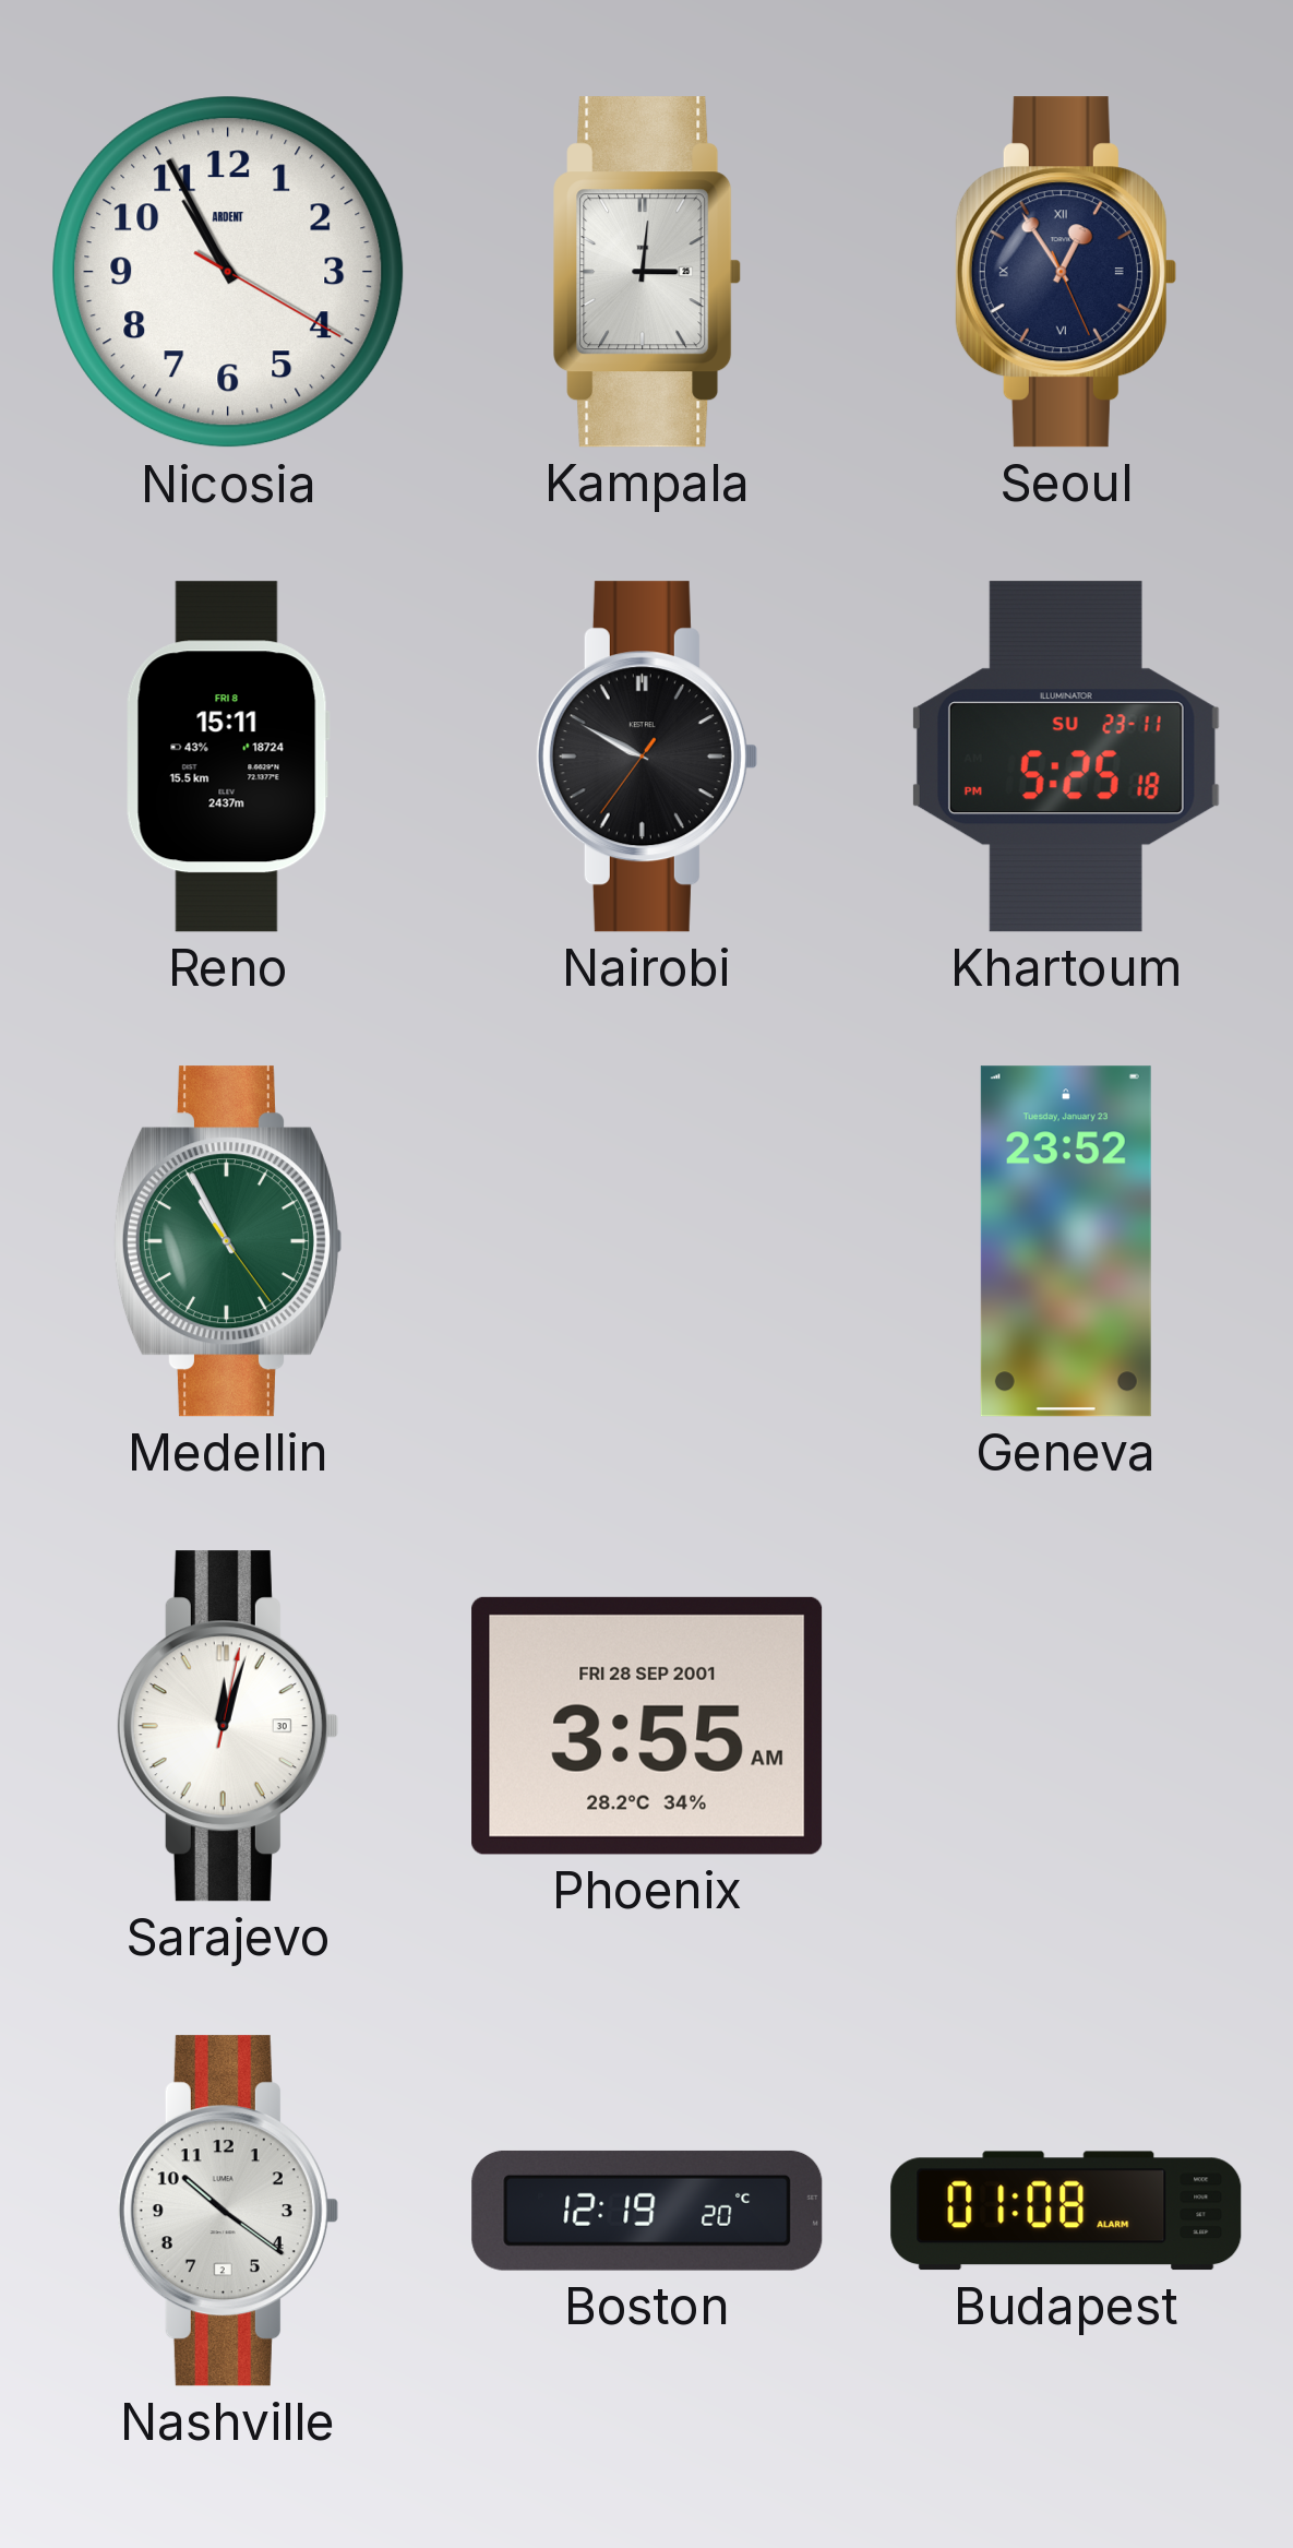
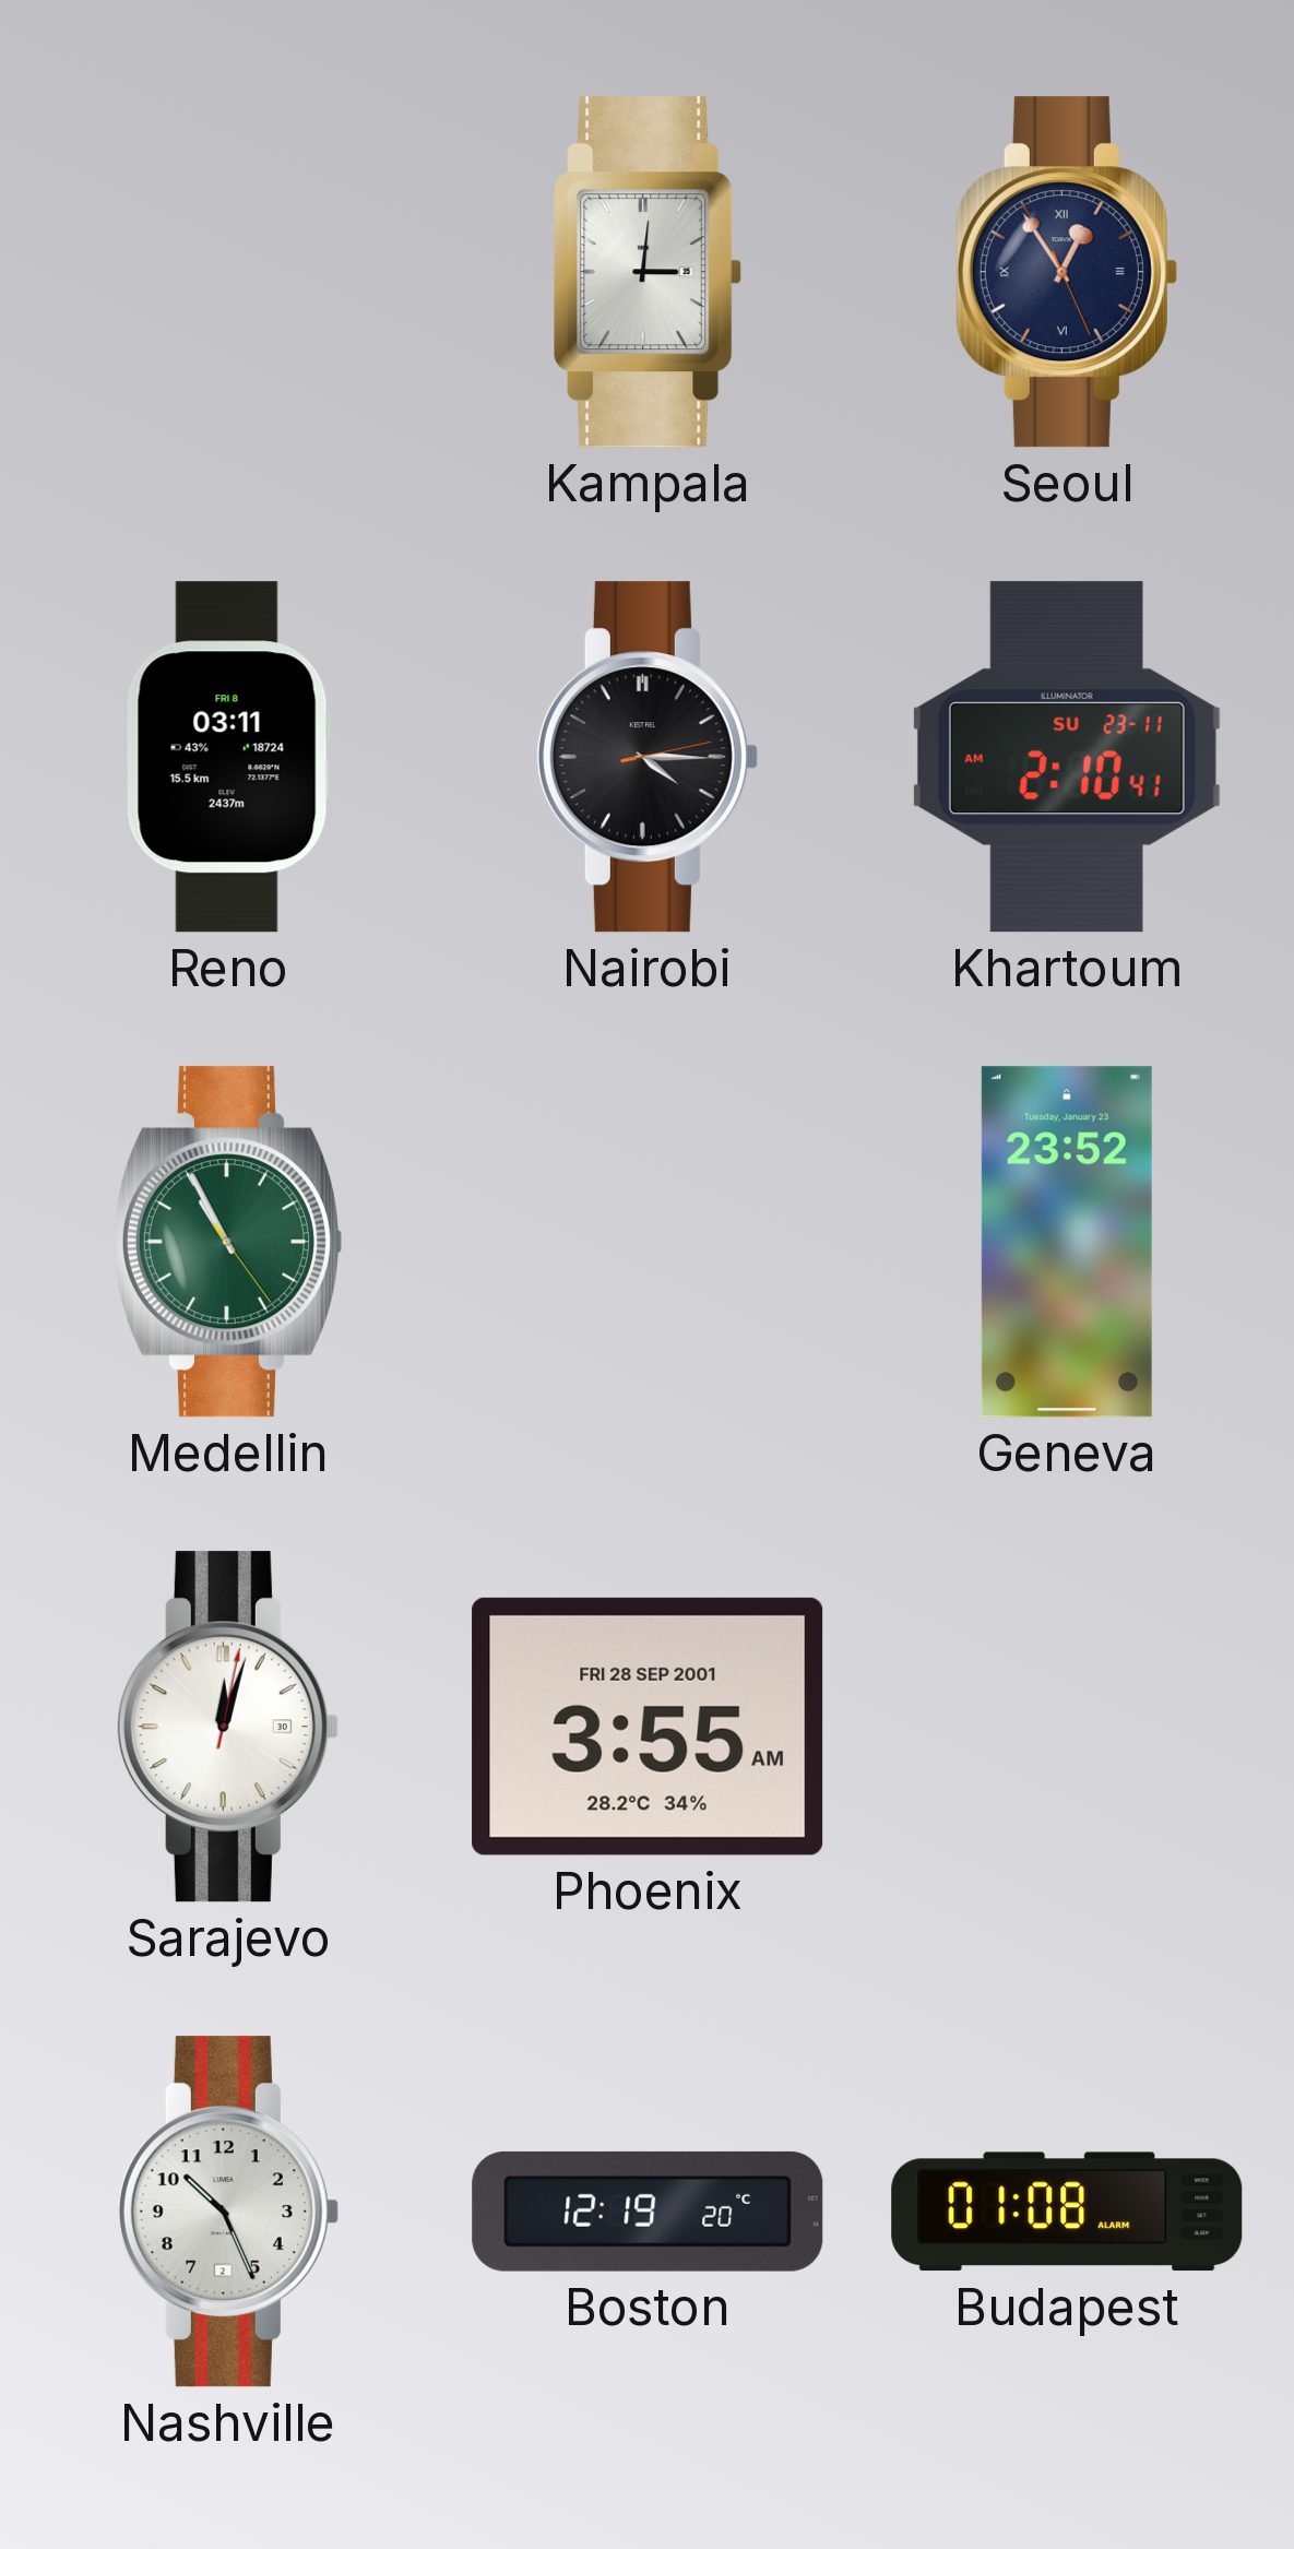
Nicosia: 10:55 -> none
Reno: 15:11 -> 03:11
Nairobi: 9:49 -> 4:15
Khartoum: 5:25 -> 2:10
Nashville: 10:21 -> 10:26
